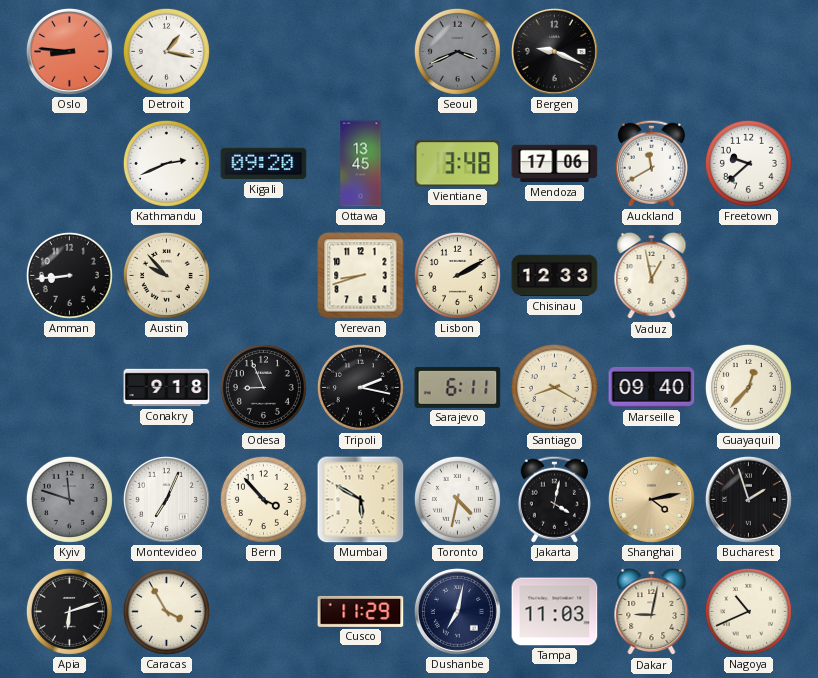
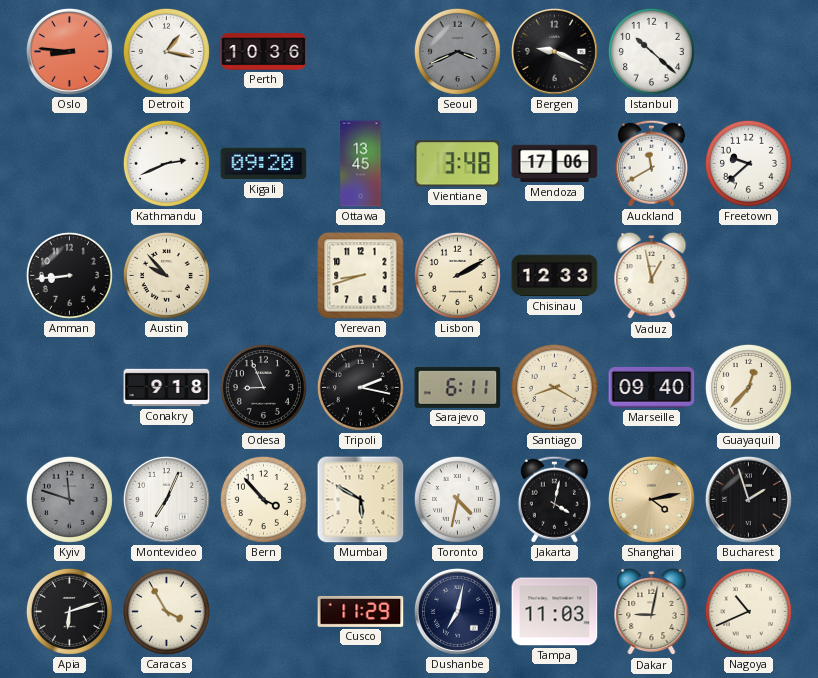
Perth: none -> 10:36
Istanbul: none -> 10:22
